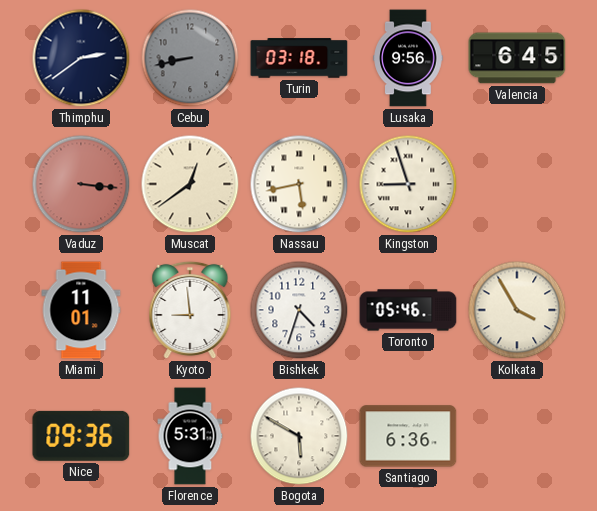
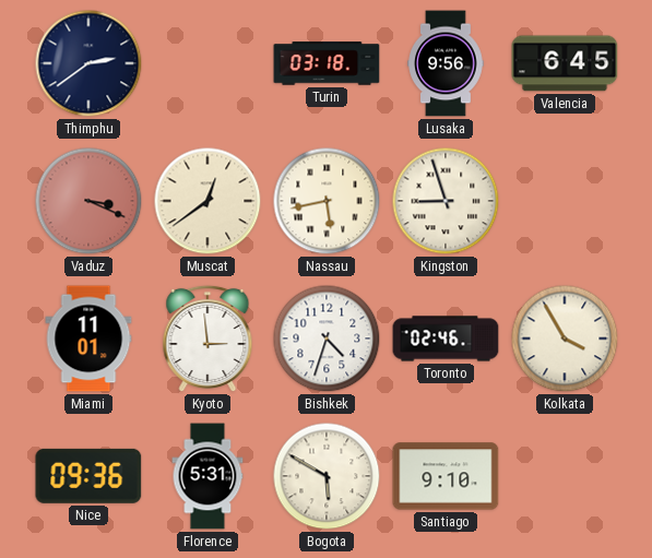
Cebu: 8:43 -> none
Vaduz: 3:16 -> 3:19
Kyoto: 8:59 -> 2:59
Toronto: 05:46 -> 02:46
Santiago: 6:36 -> 9:10
